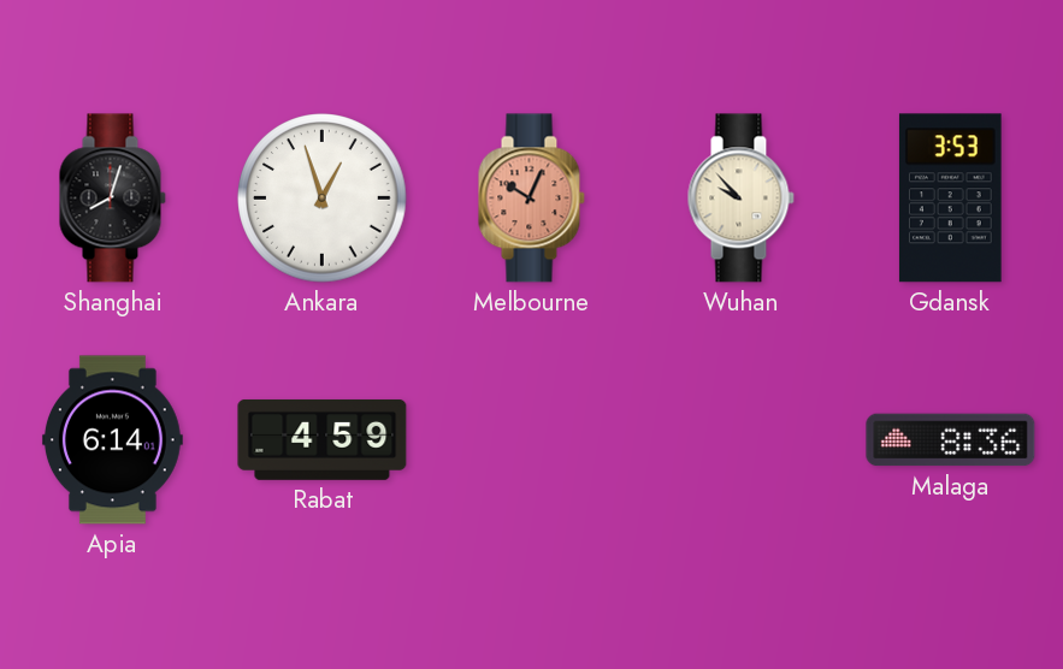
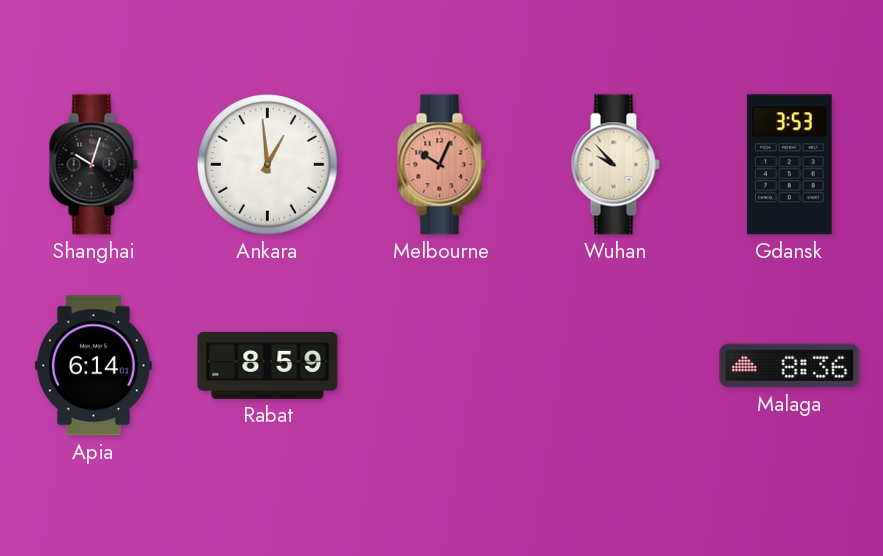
Shanghai: 8:03 -> 10:03
Ankara: 12:57 -> 12:59
Rabat: 4:59 -> 8:59
